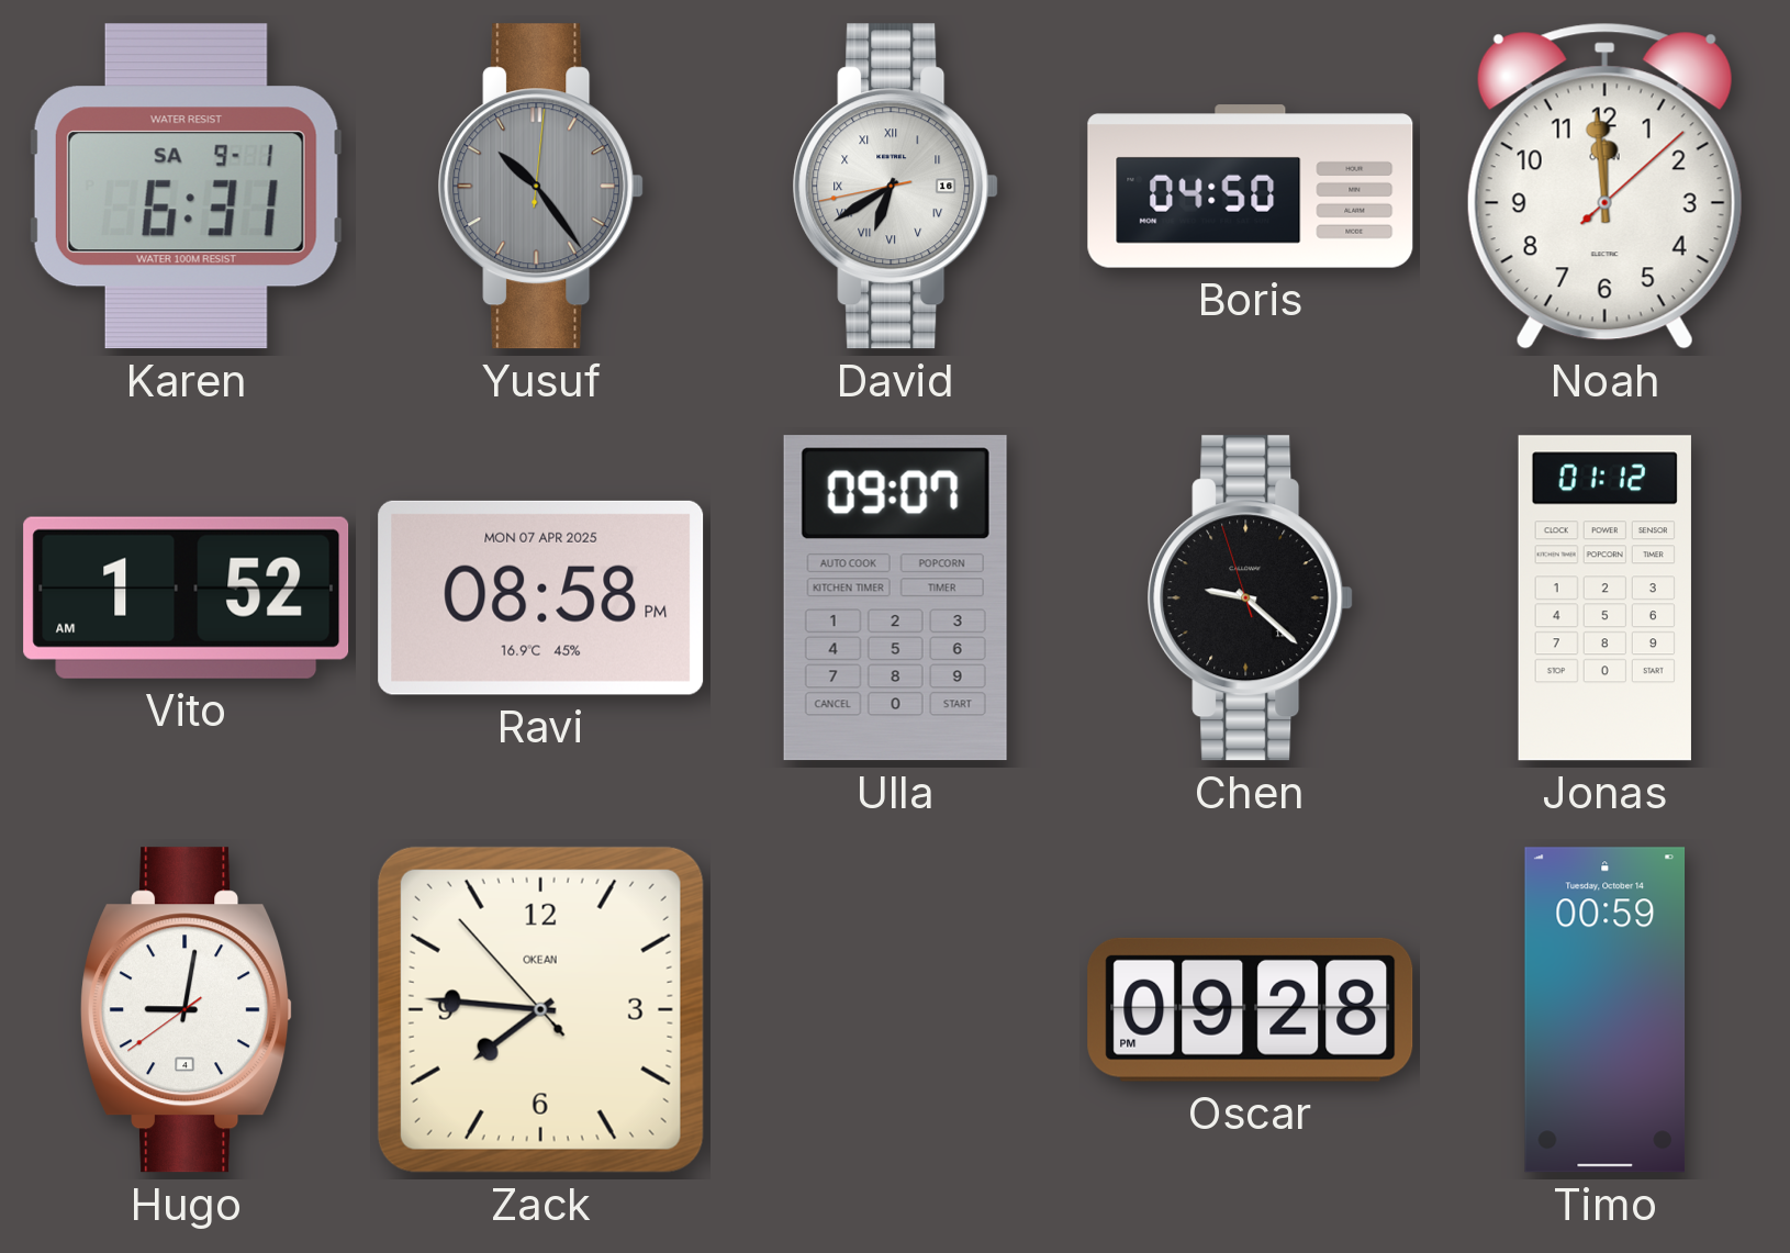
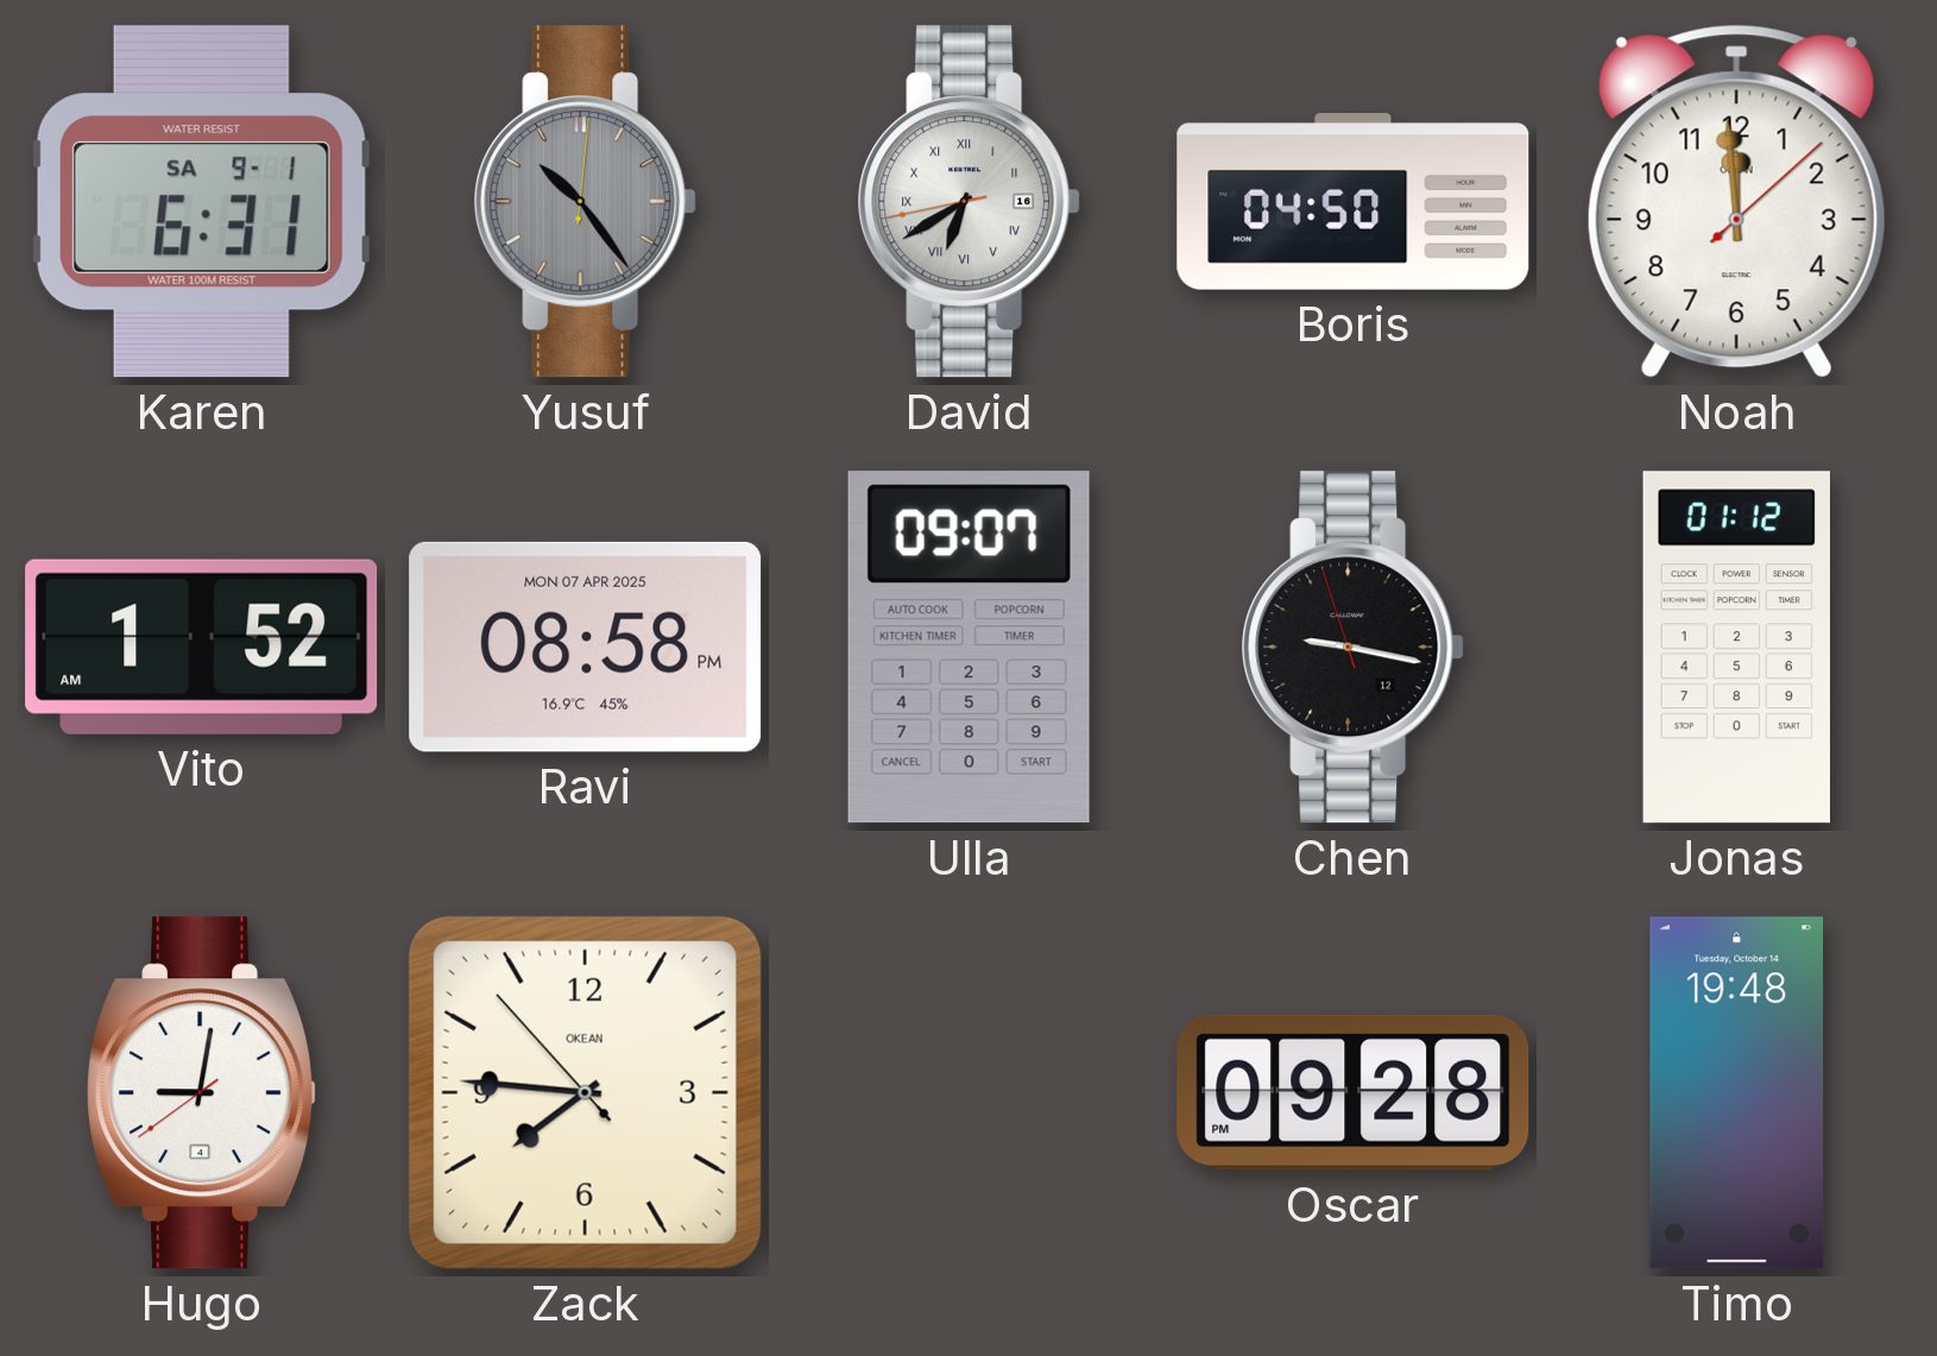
Chen: 9:21 -> 9:16
Timo: 00:59 -> 19:48
